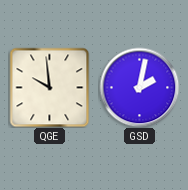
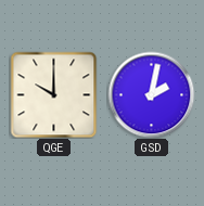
QGE: 9:59 -> 10:00
